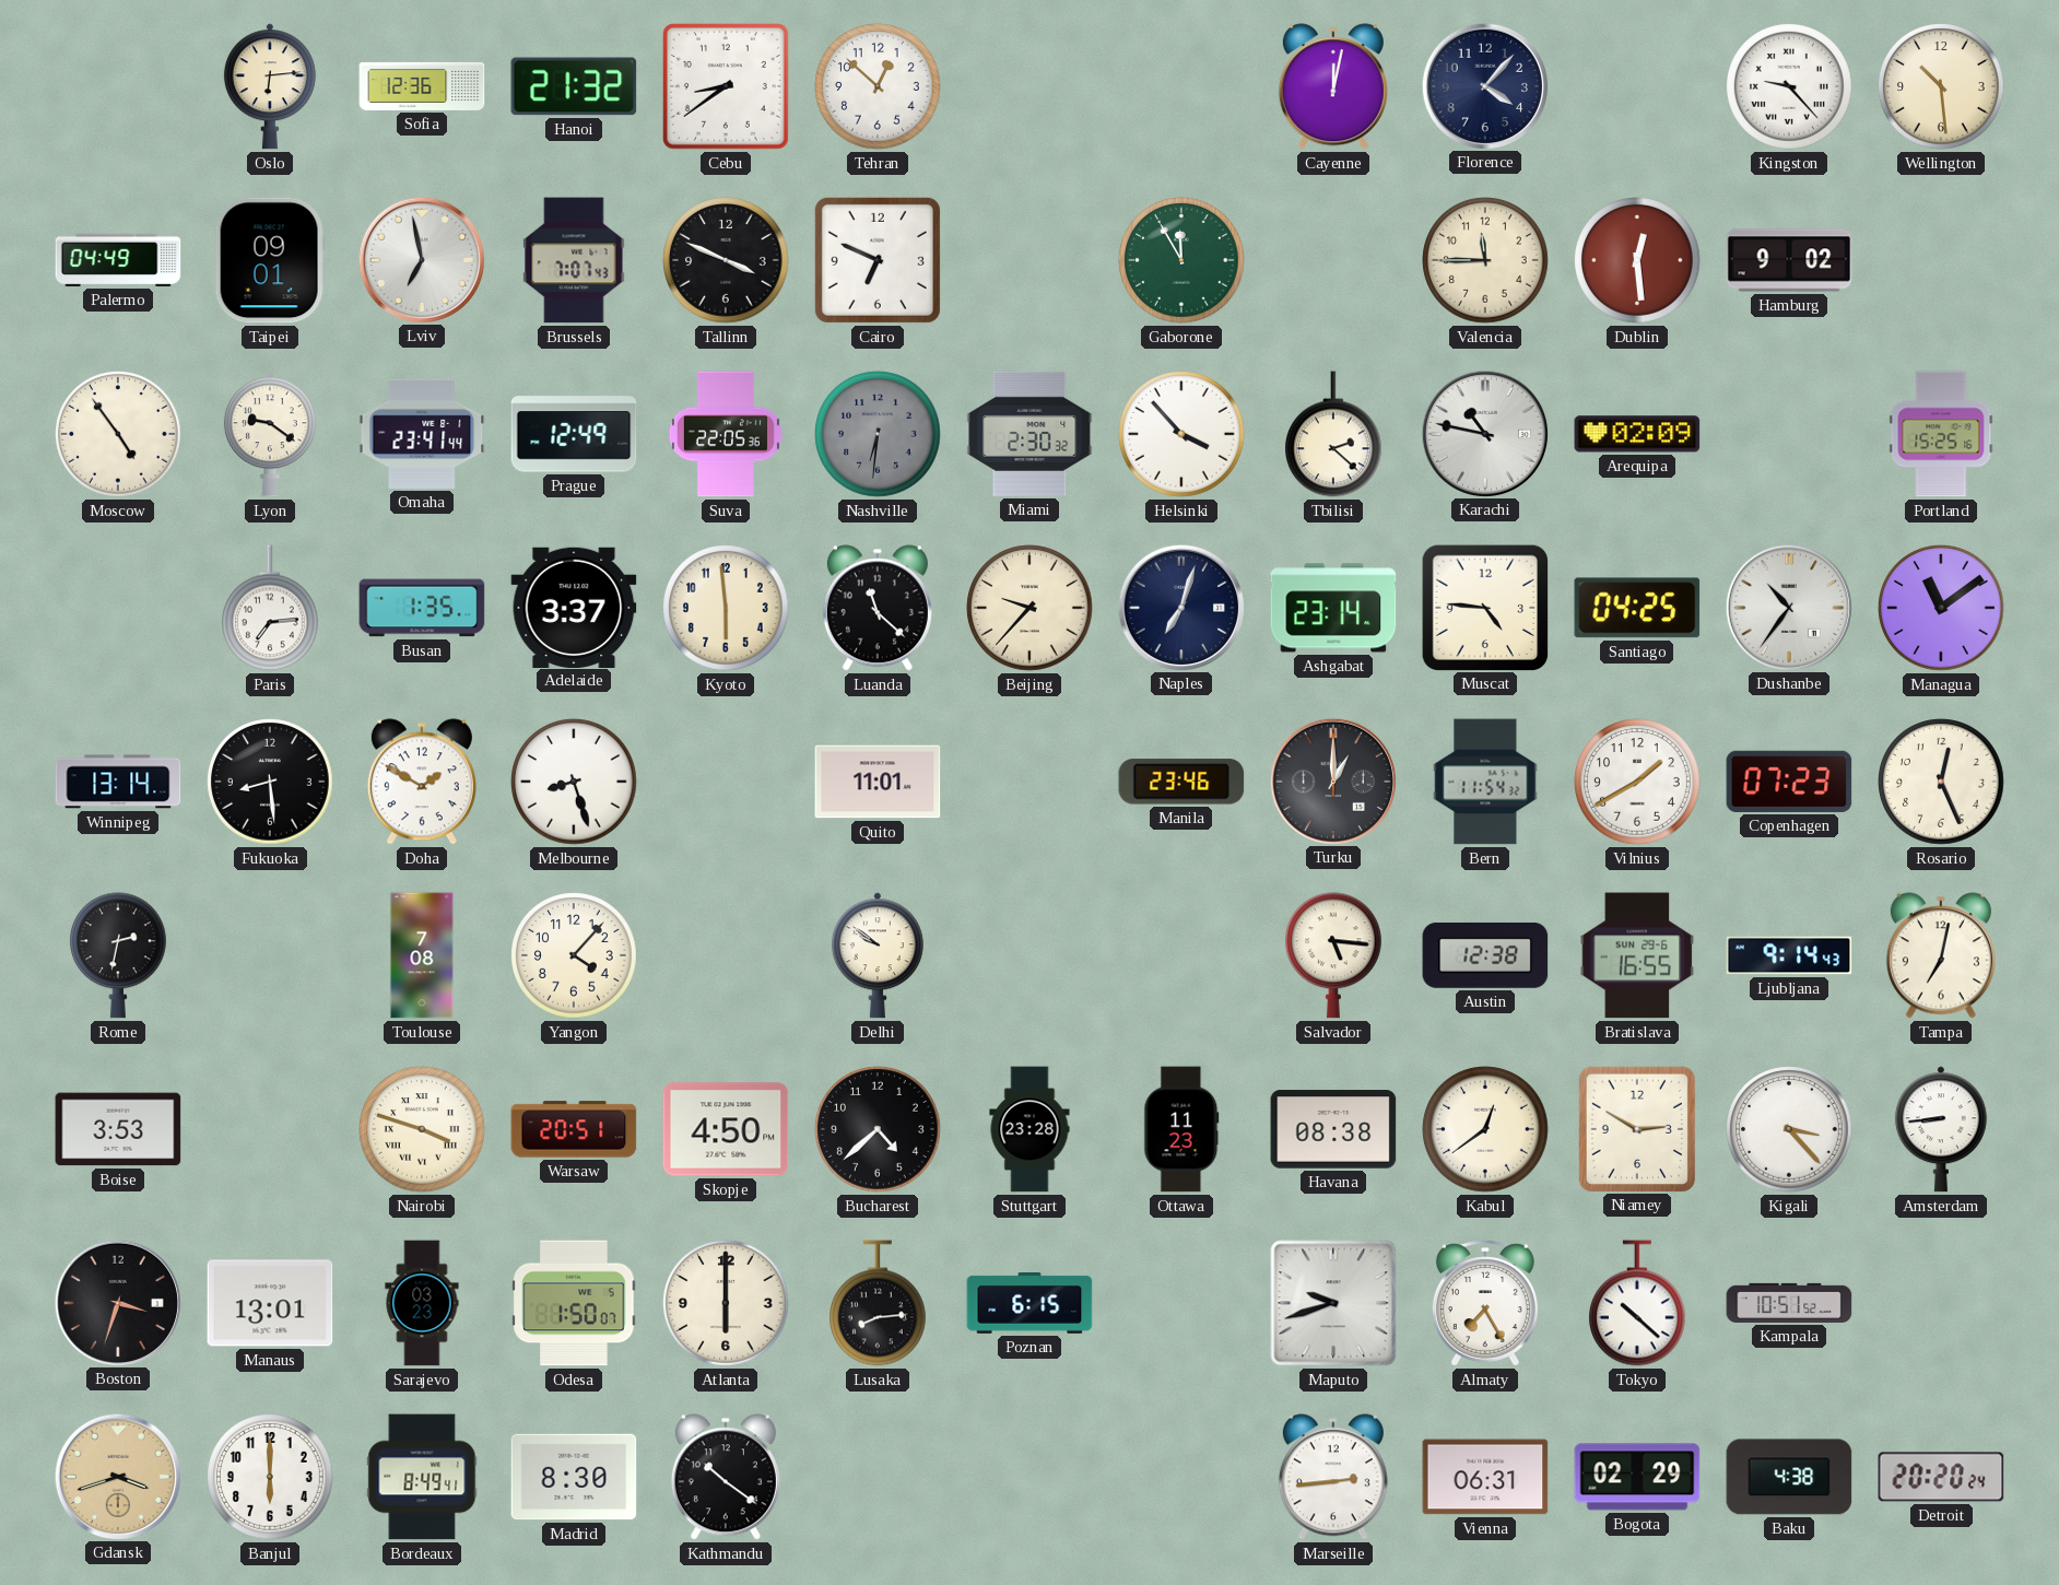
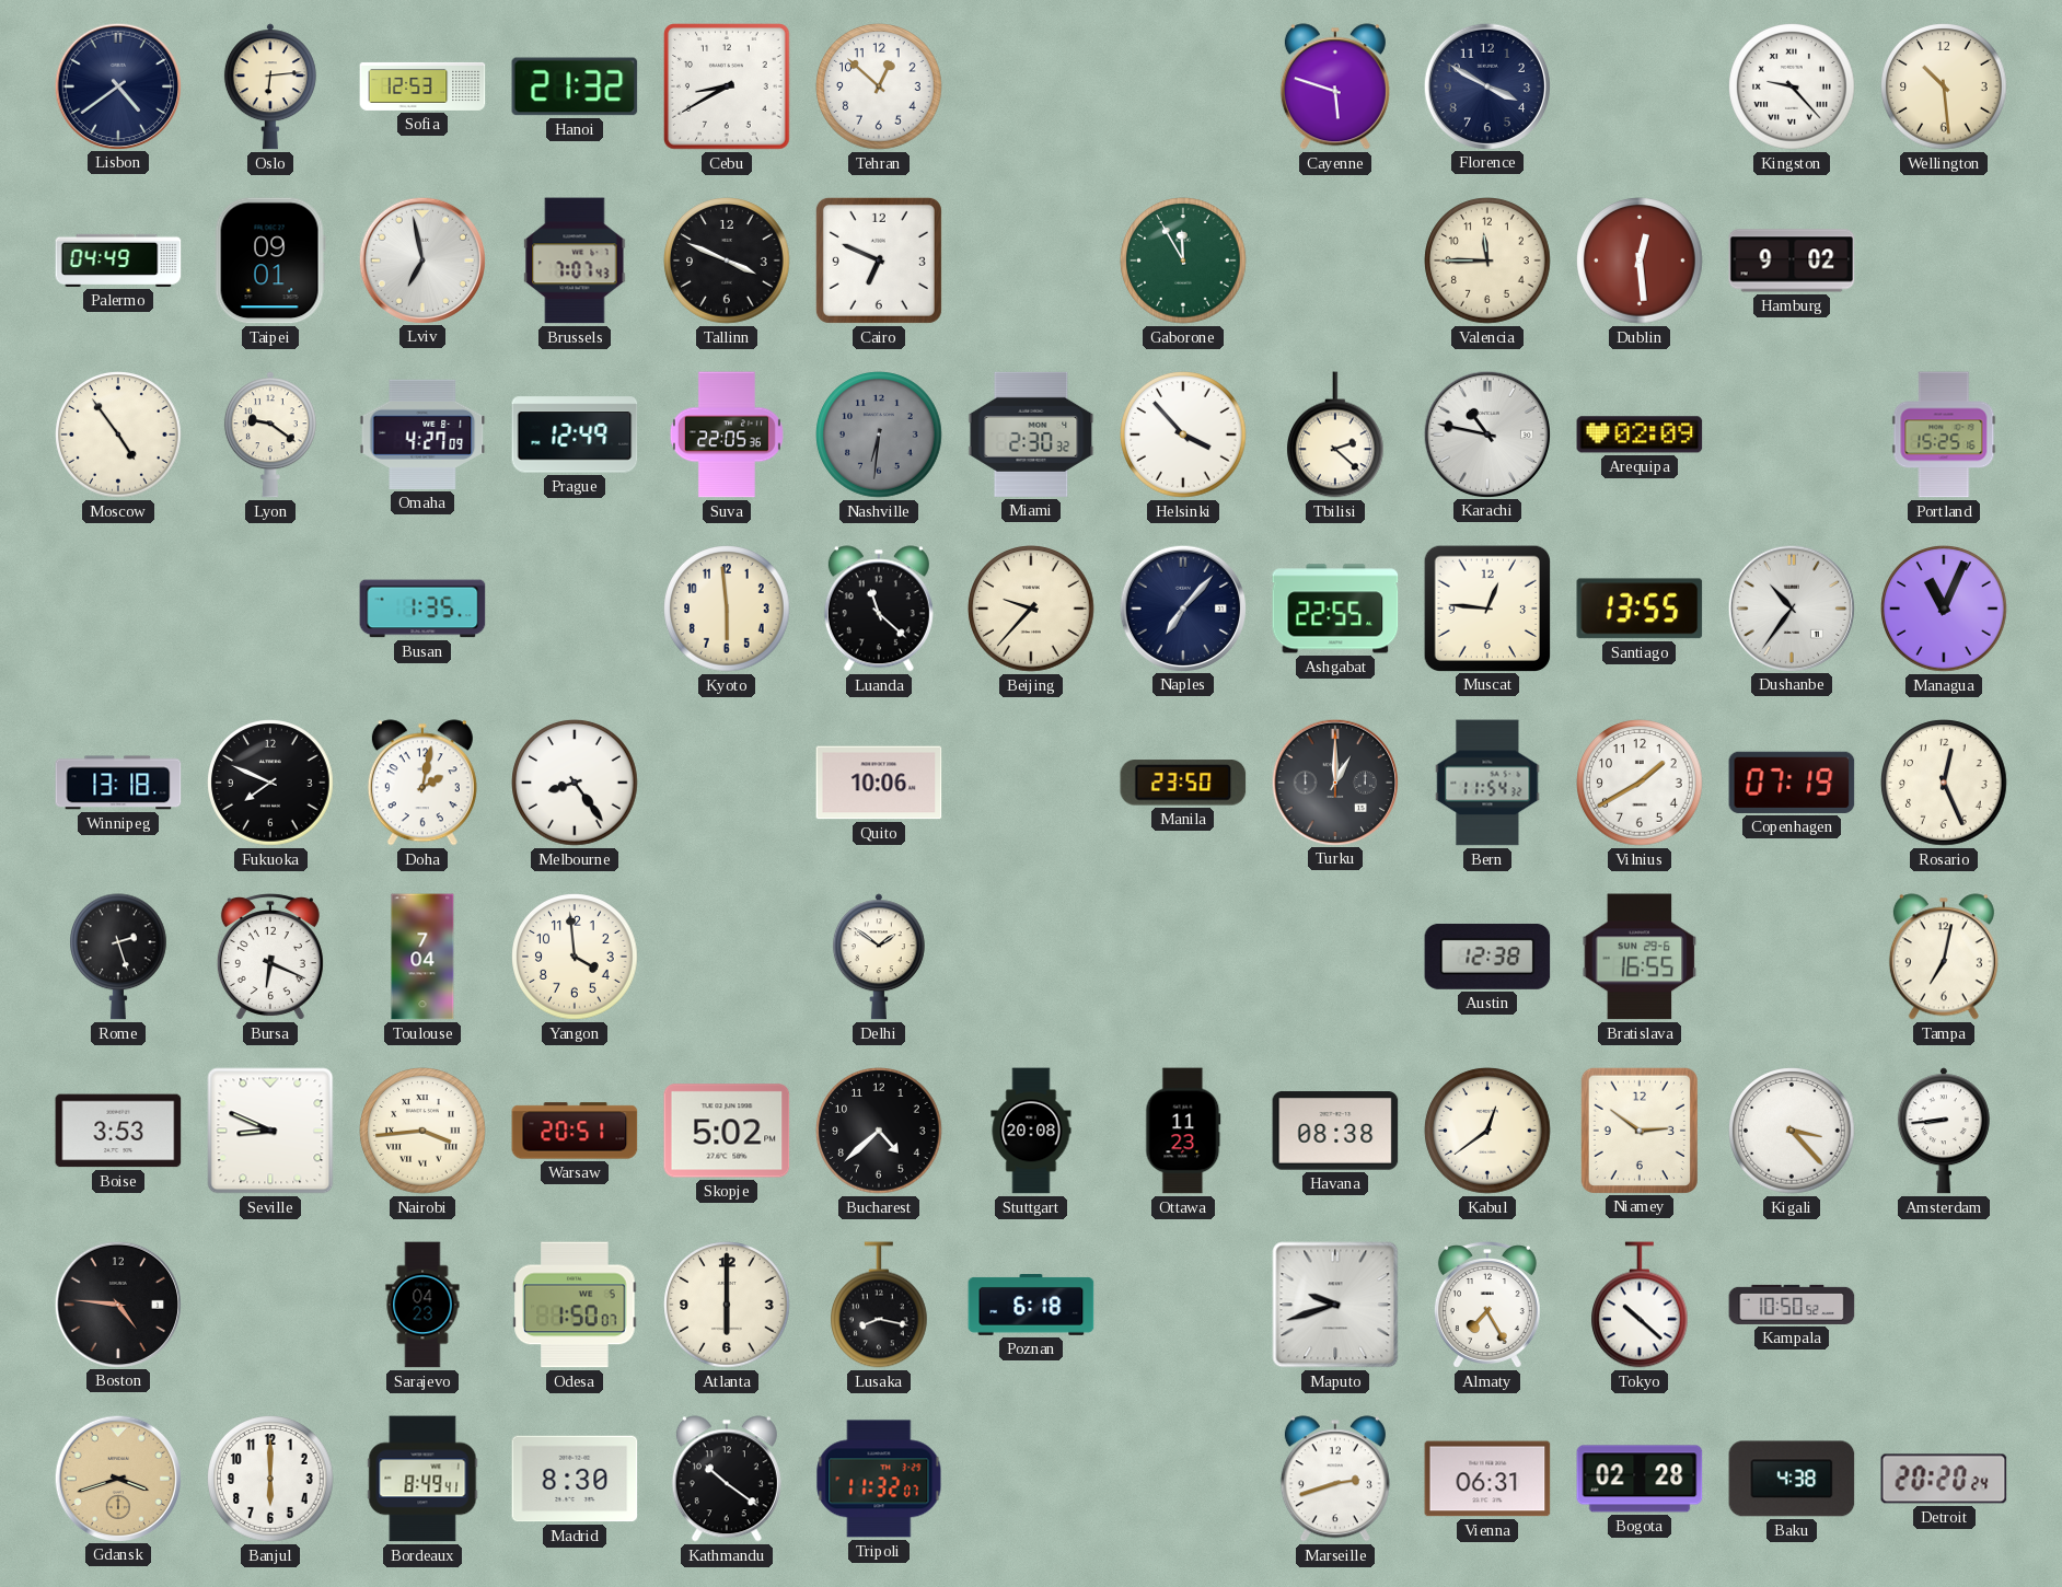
Lisbon: none -> 4:39
Sofia: 12:36 -> 12:53
Cebu: 8:39 -> 8:40
Cayenne: 12:02 -> 5:48
Florence: 4:07 -> 3:50
Omaha: 23:41 -> 4:27
Paris: 7:14 -> none
Adelaide: 3:37 -> none
Naples: 7:03 -> 7:07
Ashgabat: 23:14 -> 22:55
Muscat: 4:46 -> 12:46
Santiago: 04:25 -> 13:55
Managua: 11:09 -> 11:04
Winnipeg: 13:14 -> 13:18
Fukuoka: 8:29 -> 7:49
Doha: 1:50 -> 2:02
Melbourne: 8:27 -> 8:24
Quito: 11:01 -> 10:06
Manila: 23:46 -> 23:50
Copenhagen: 07:23 -> 07:19
Rome: 2:32 -> 2:27
Bursa: none -> 6:19
Toulouse: 7:08 -> 7:04
Yangon: 4:07 -> 3:59
Delhi: 9:51 -> 1:51
Salvador: 5:16 -> none
Ljubljana: 9:14 -> none
Seville: none -> 8:49
Nairobi: 3:48 -> 3:44
Skopje: 4:50 -> 5:02
Stuttgart: 23:28 -> 20:08
Niamey: 2:50 -> 2:51
Boston: 3:33 -> 4:46
Manaus: 13:01 -> none
Sarajevo: 03:23 -> 04:23
Lusaka: 8:14 -> 8:17
Poznan: 6:15 -> 6:18
Kampala: 10:51 -> 10:50
Tripoli: none -> 11:32
Marseille: 2:44 -> 2:42
Bogota: 02:29 -> 02:28
